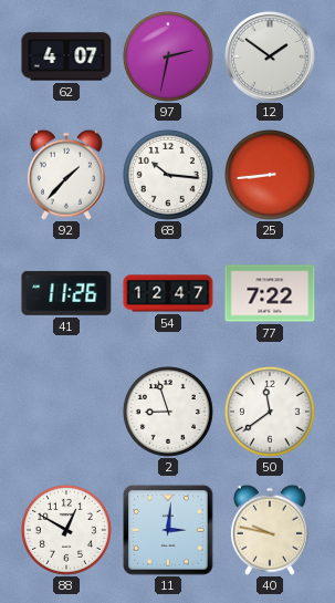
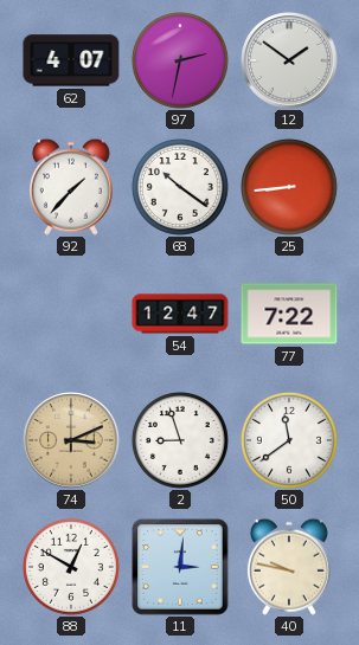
68: 10:16 -> 10:21
41: 11:26 -> none
74: none -> 3:11
